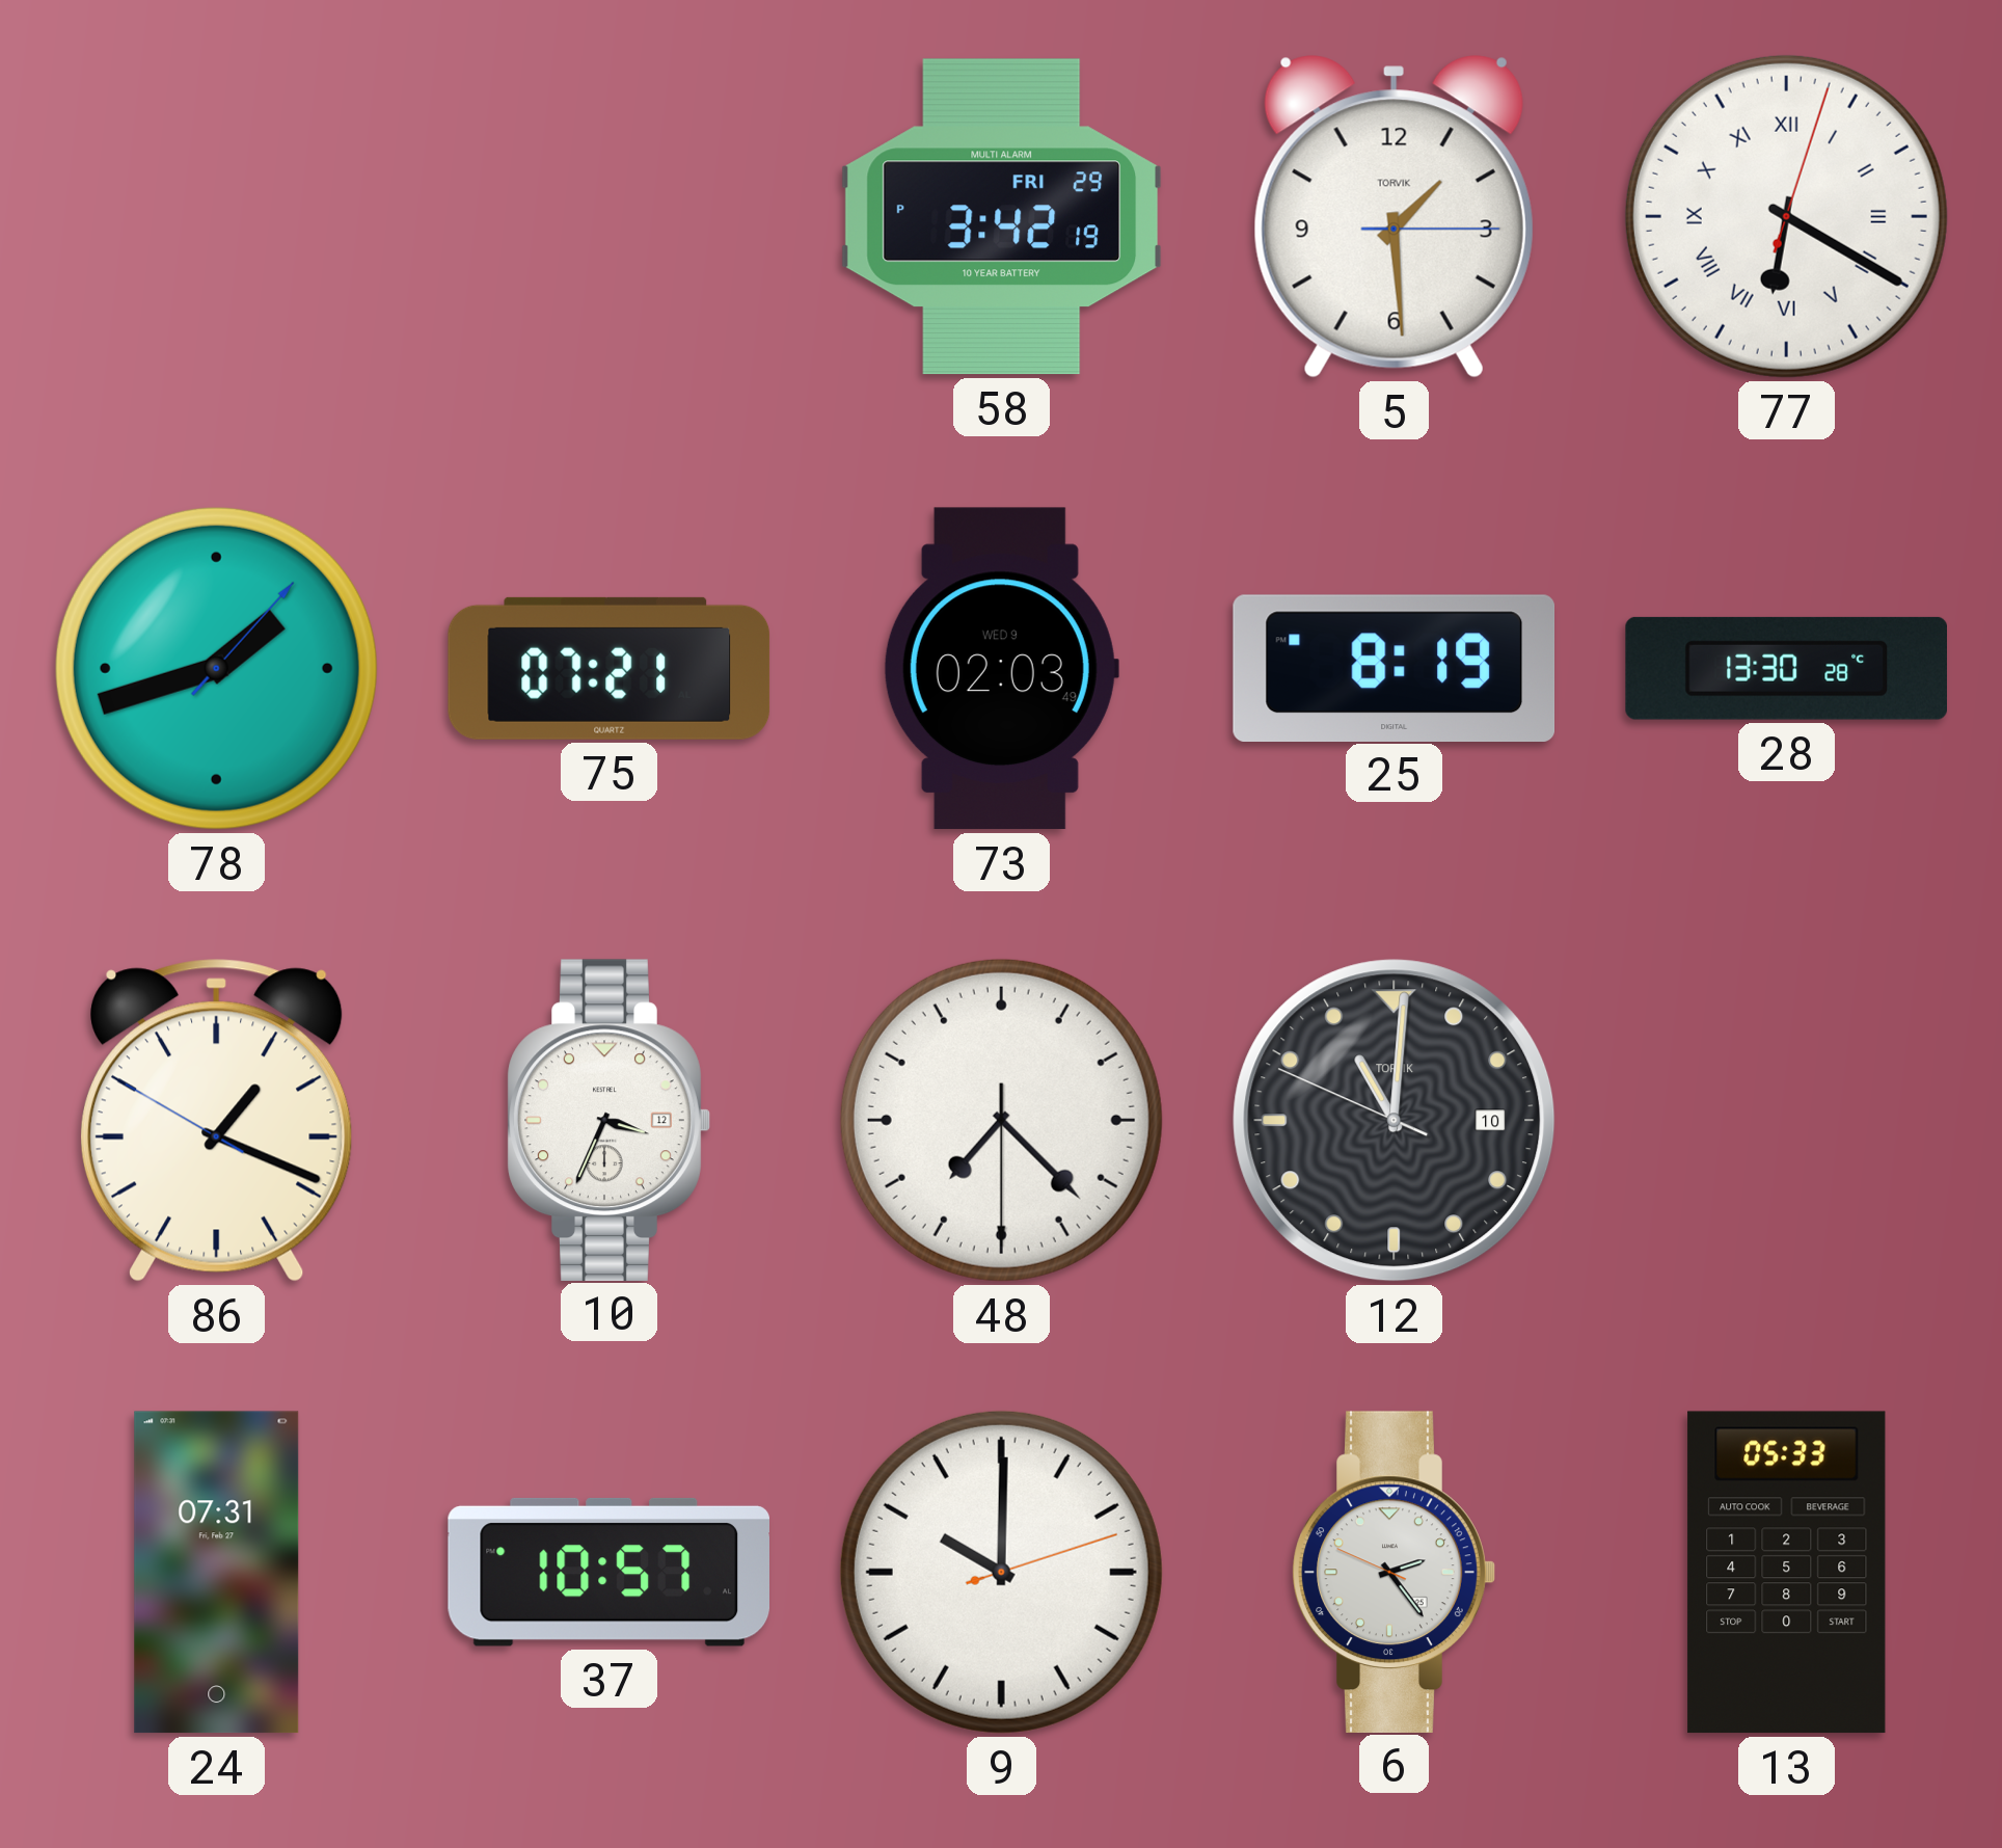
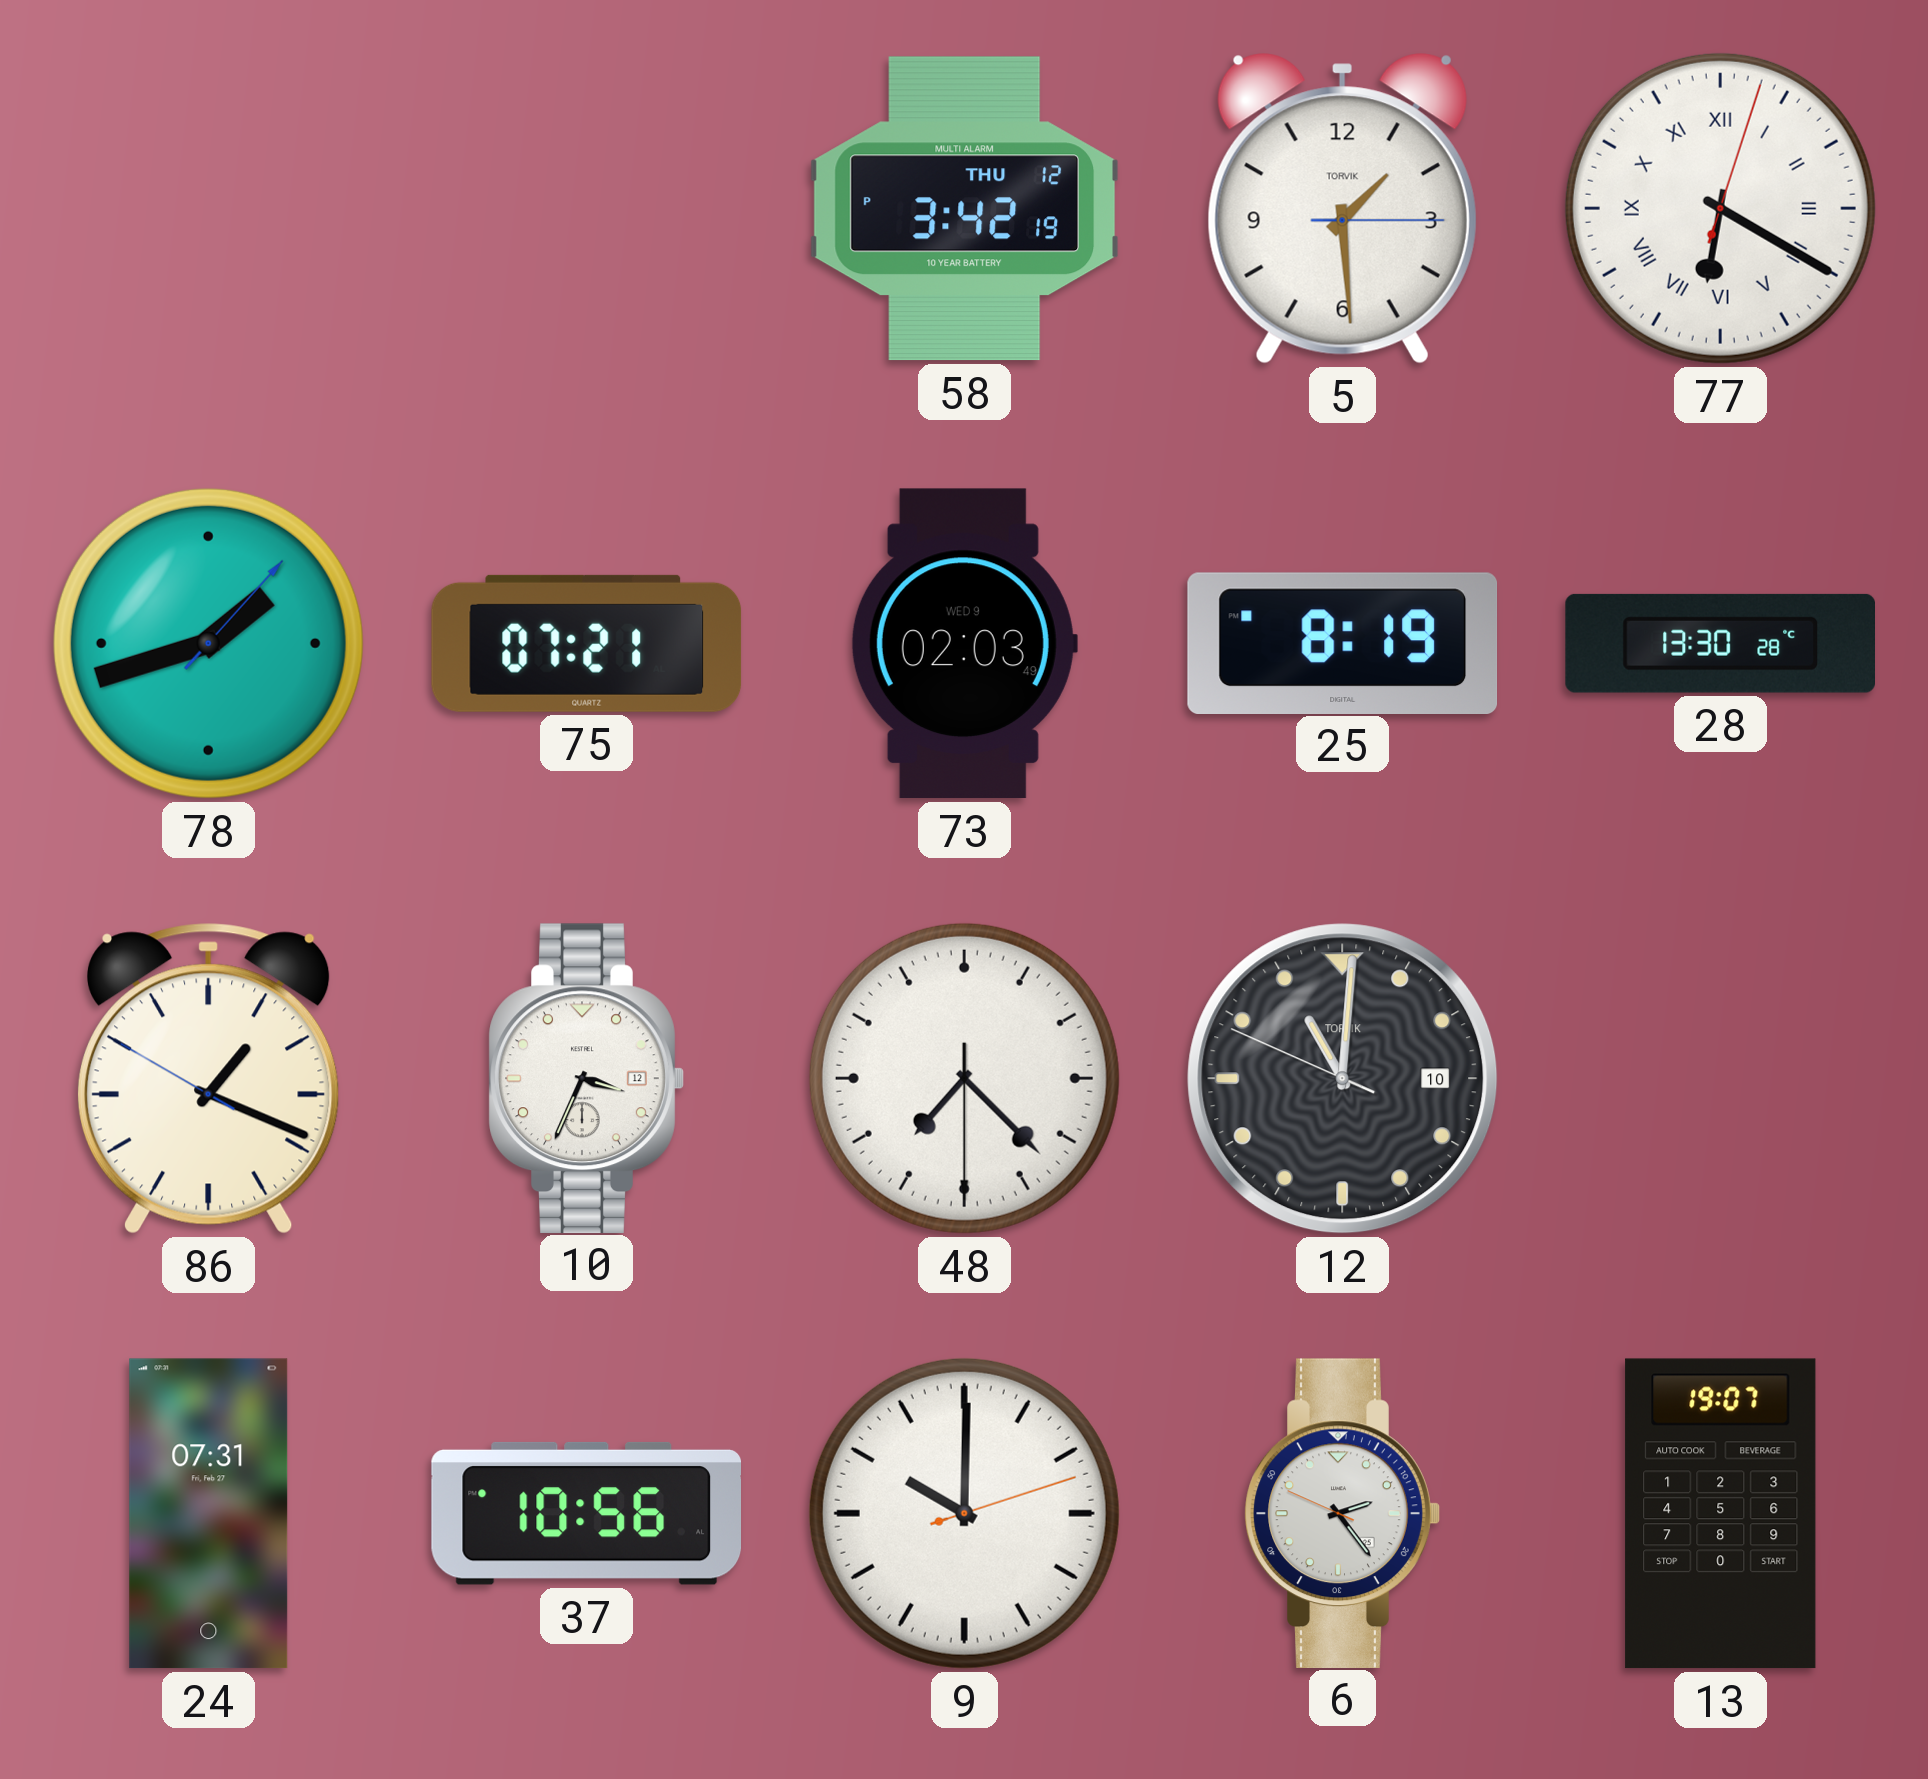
58 date: FRI 29 -> THU 12
37: 10:57 -> 10:56
13: 05:33 -> 19:07
